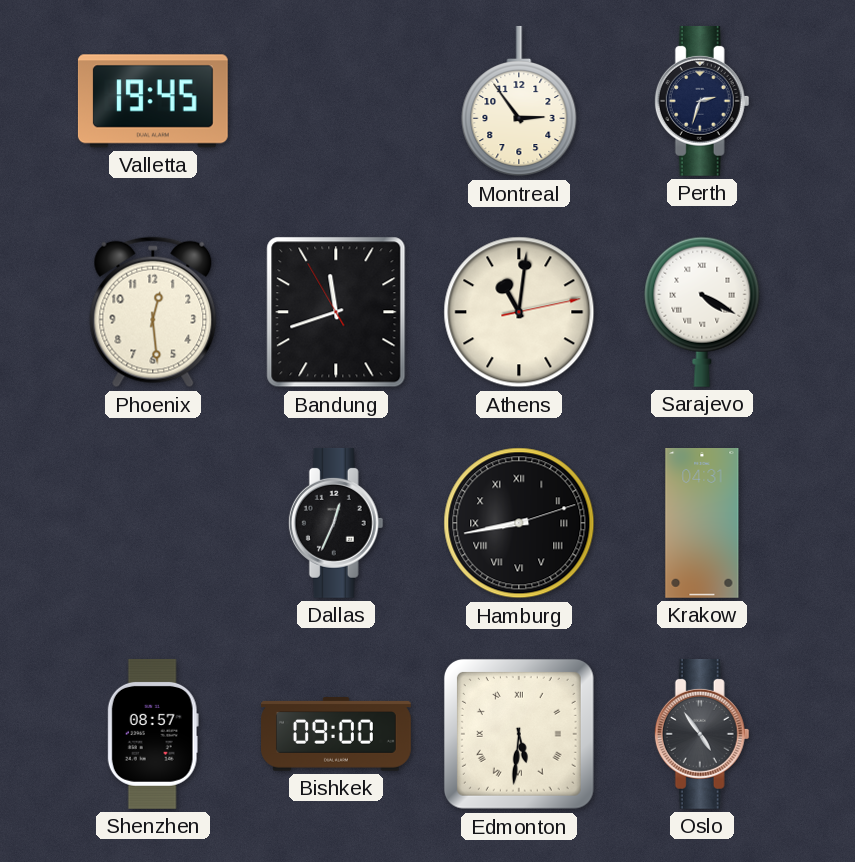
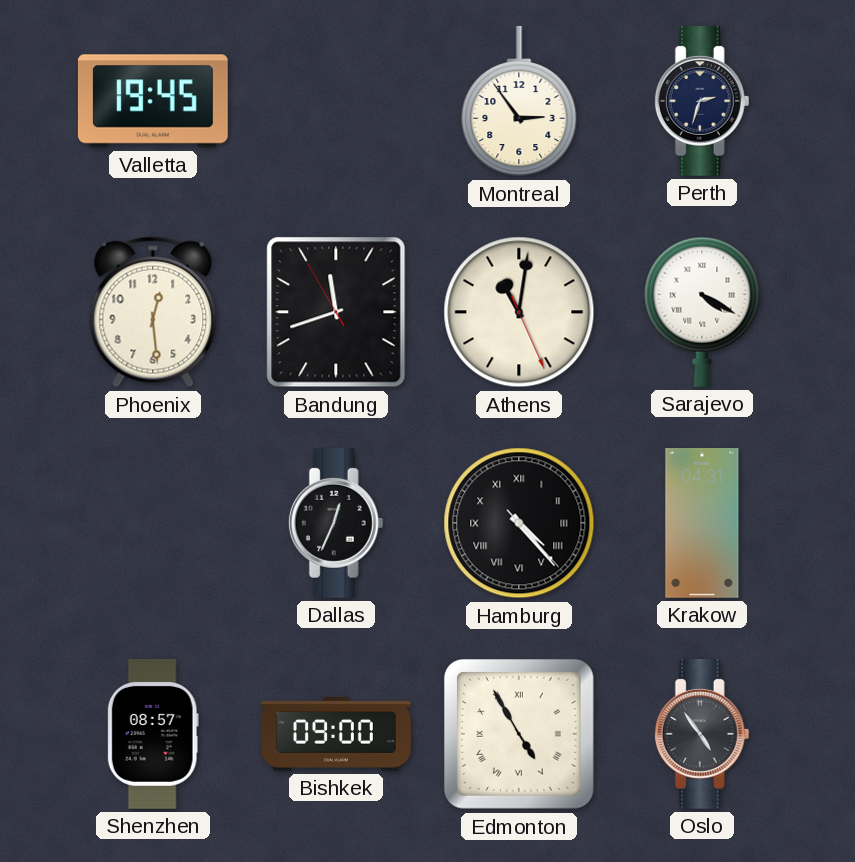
Athens: 11:01:13 -> 11:01:26
Hamburg: 8:43 -> 4:23
Edmonton: 5:31 -> 4:55
